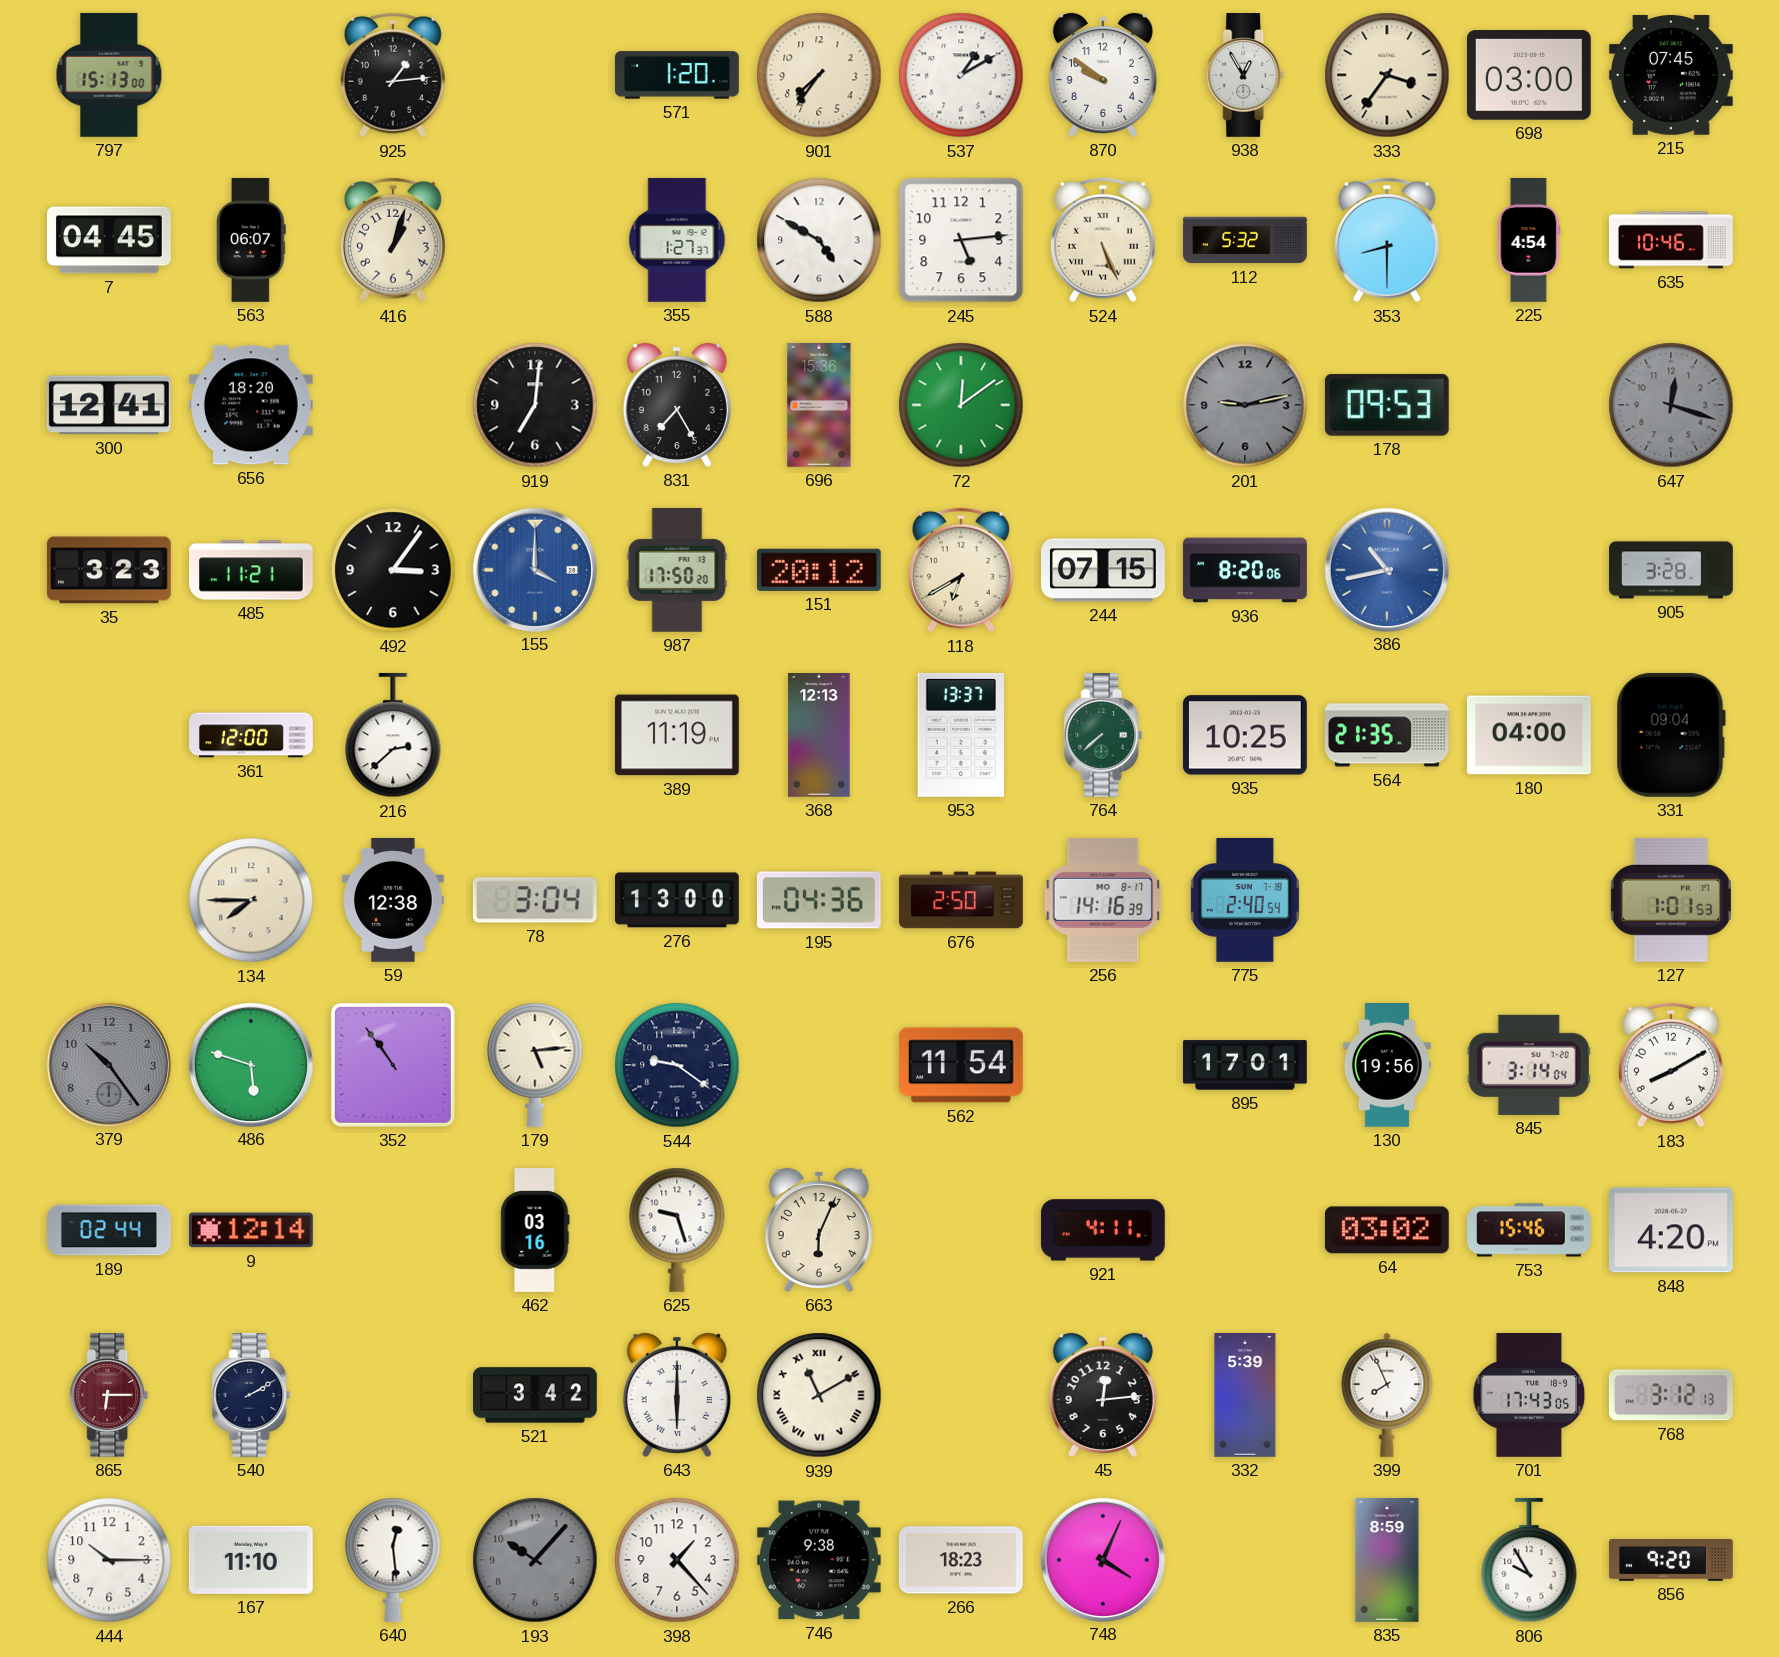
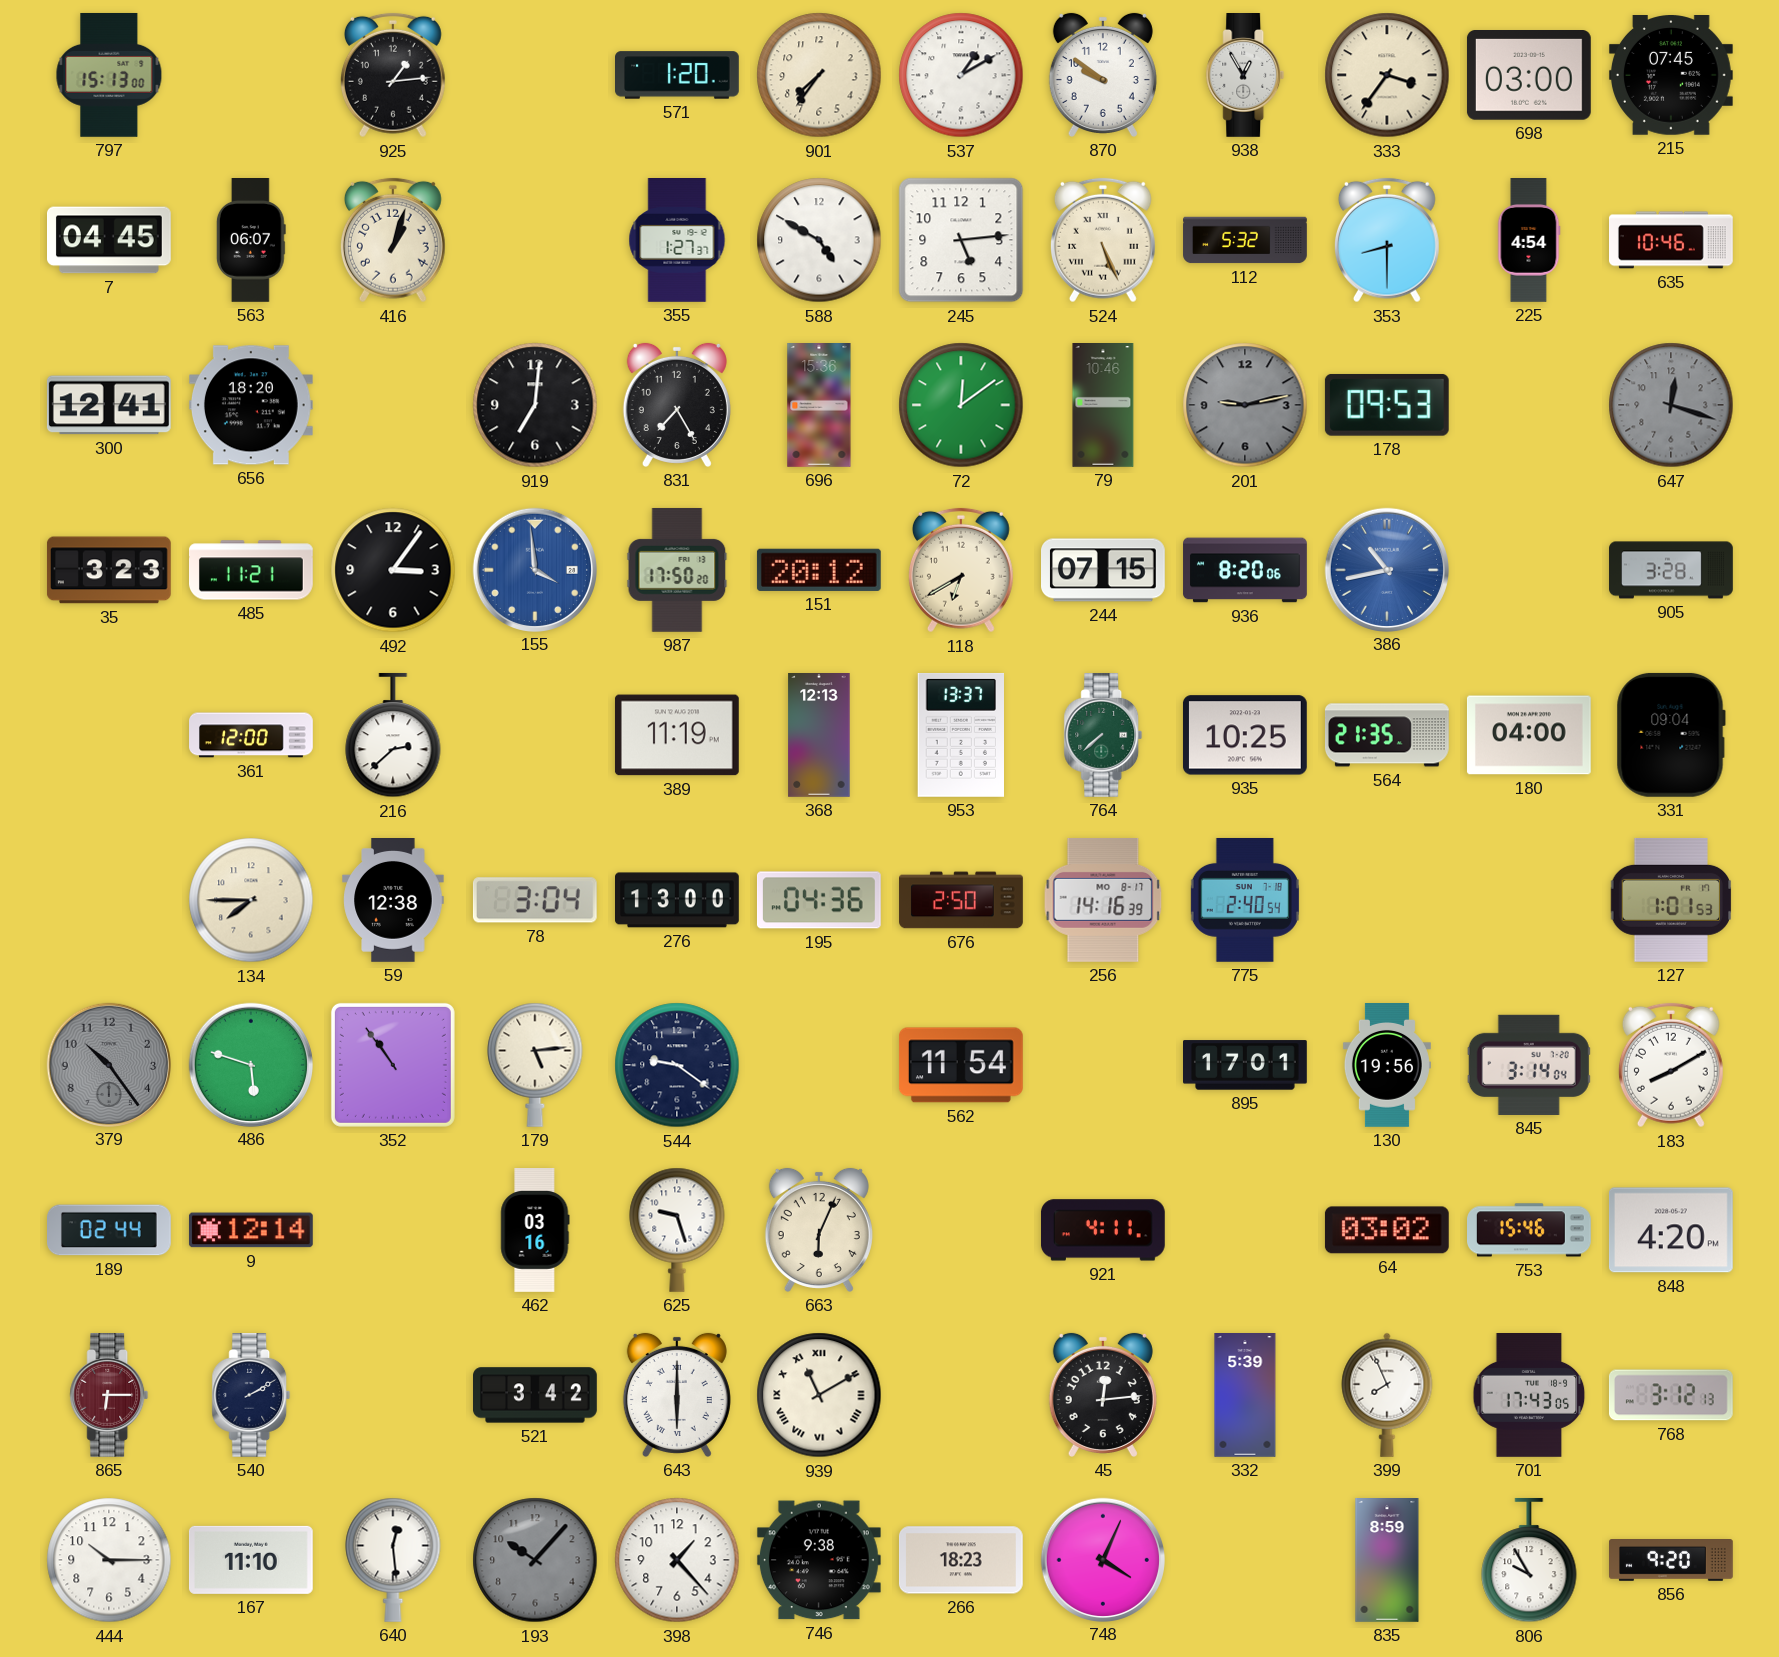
79: none -> 10:46
155: 4:00 -> 3:59
